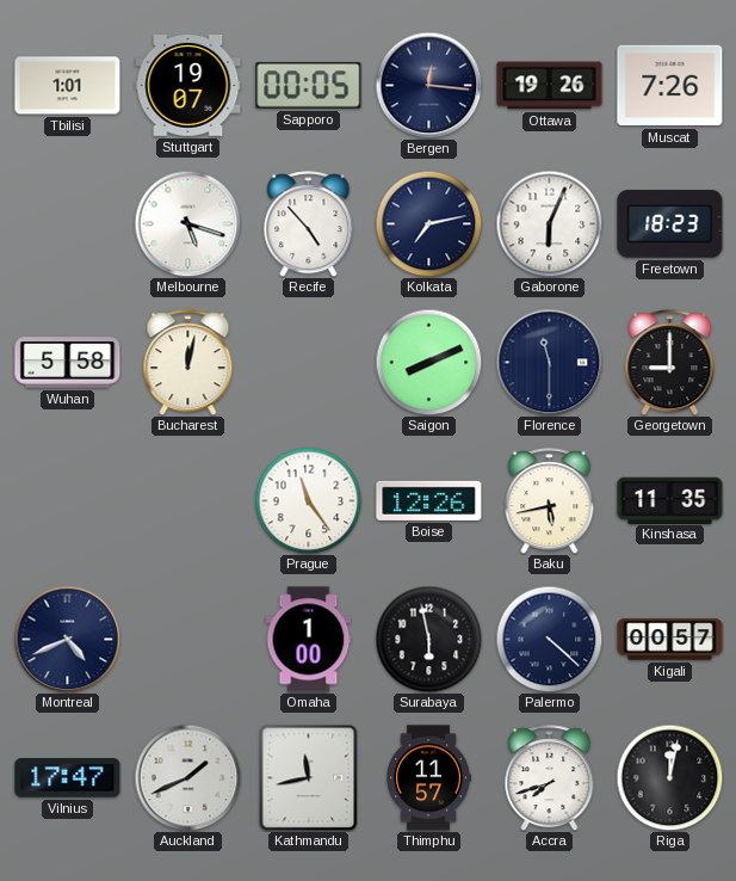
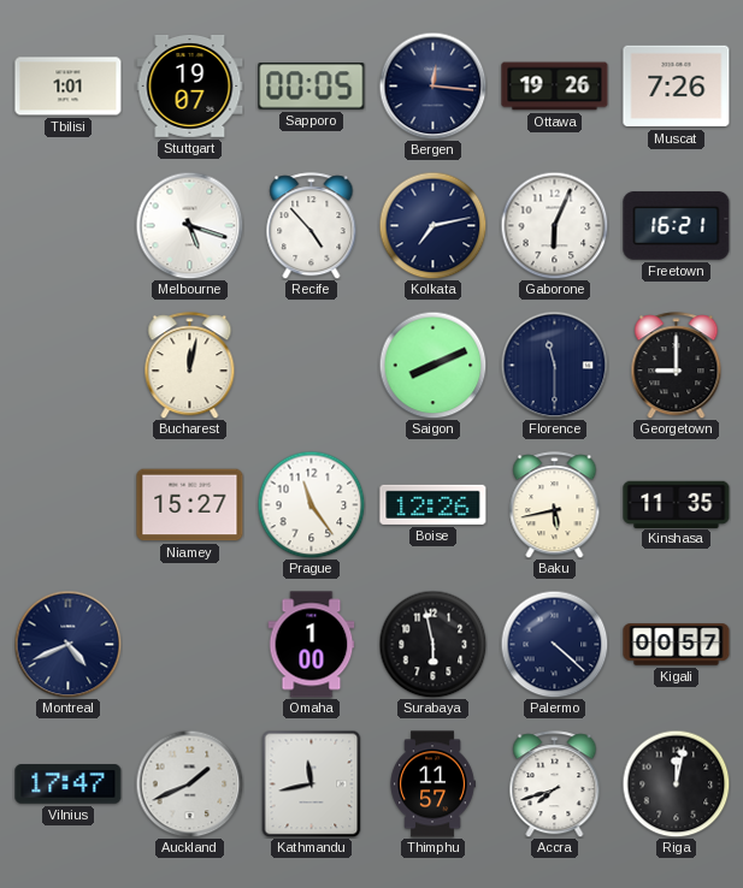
Freetown: 18:23 -> 16:21
Wuhan: 5:58 -> none
Niamey: none -> 15:27
